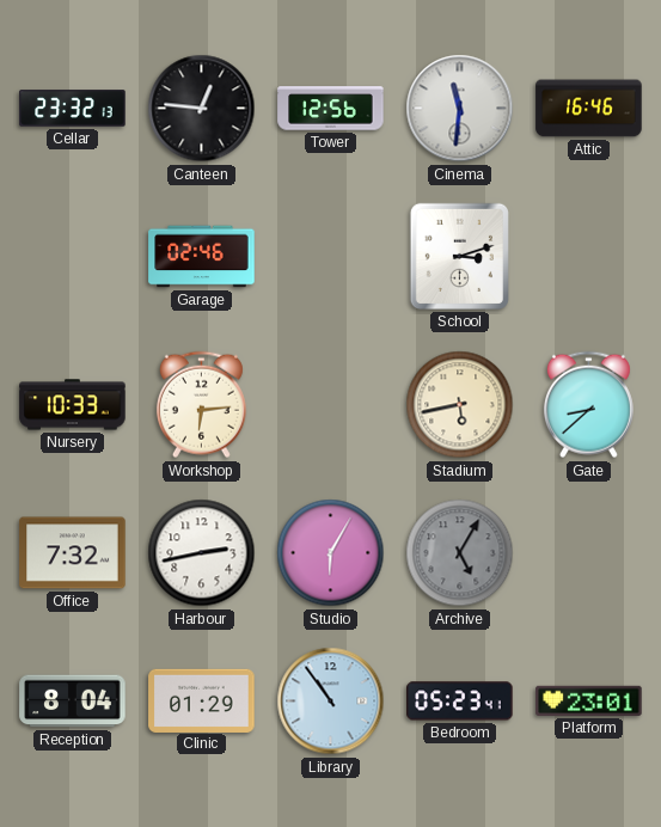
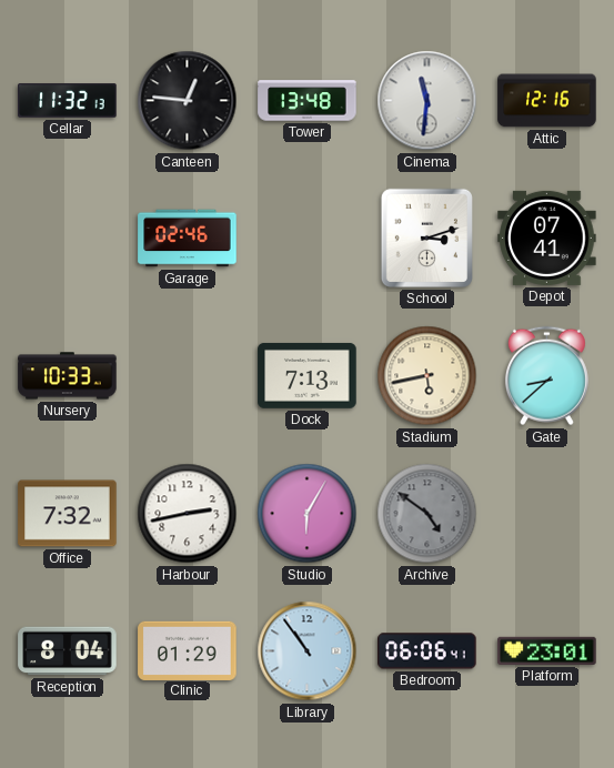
Cellar: 23:32 -> 11:32
Tower: 12:56 -> 13:48
Attic: 16:46 -> 12:16
Depot: none -> 07:41
Workshop: 6:14 -> none
Dock: none -> 7:13
Archive: 5:05 -> 4:51
Bedroom: 05:23 -> 06:06
